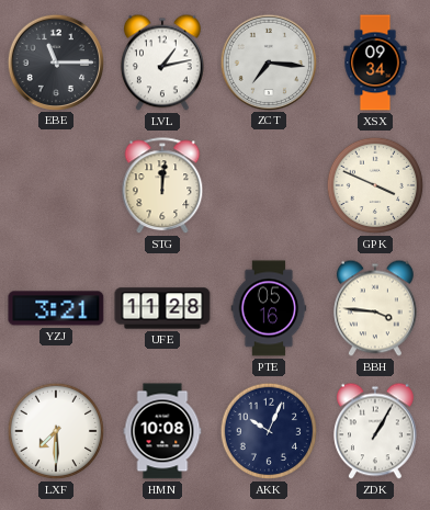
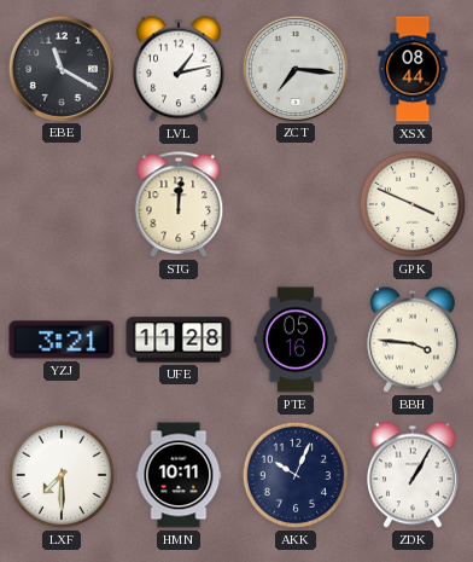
EBE: 11:15 -> 11:20
XSX: 09:34 -> 08:44
HMN: 10:08 -> 10:11
